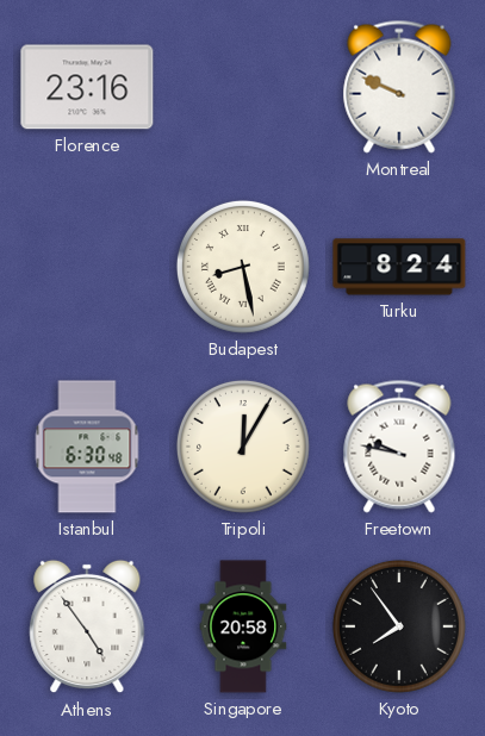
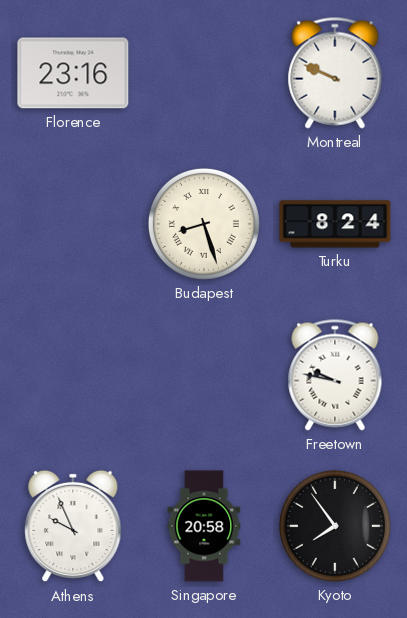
Budapest: 8:28 -> 8:27
Istanbul: 6:30 -> none
Tripoli: 12:05 -> none
Athens: 4:54 -> 9:56
